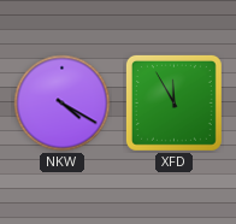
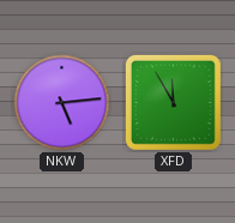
NKW: 4:20 -> 5:14
